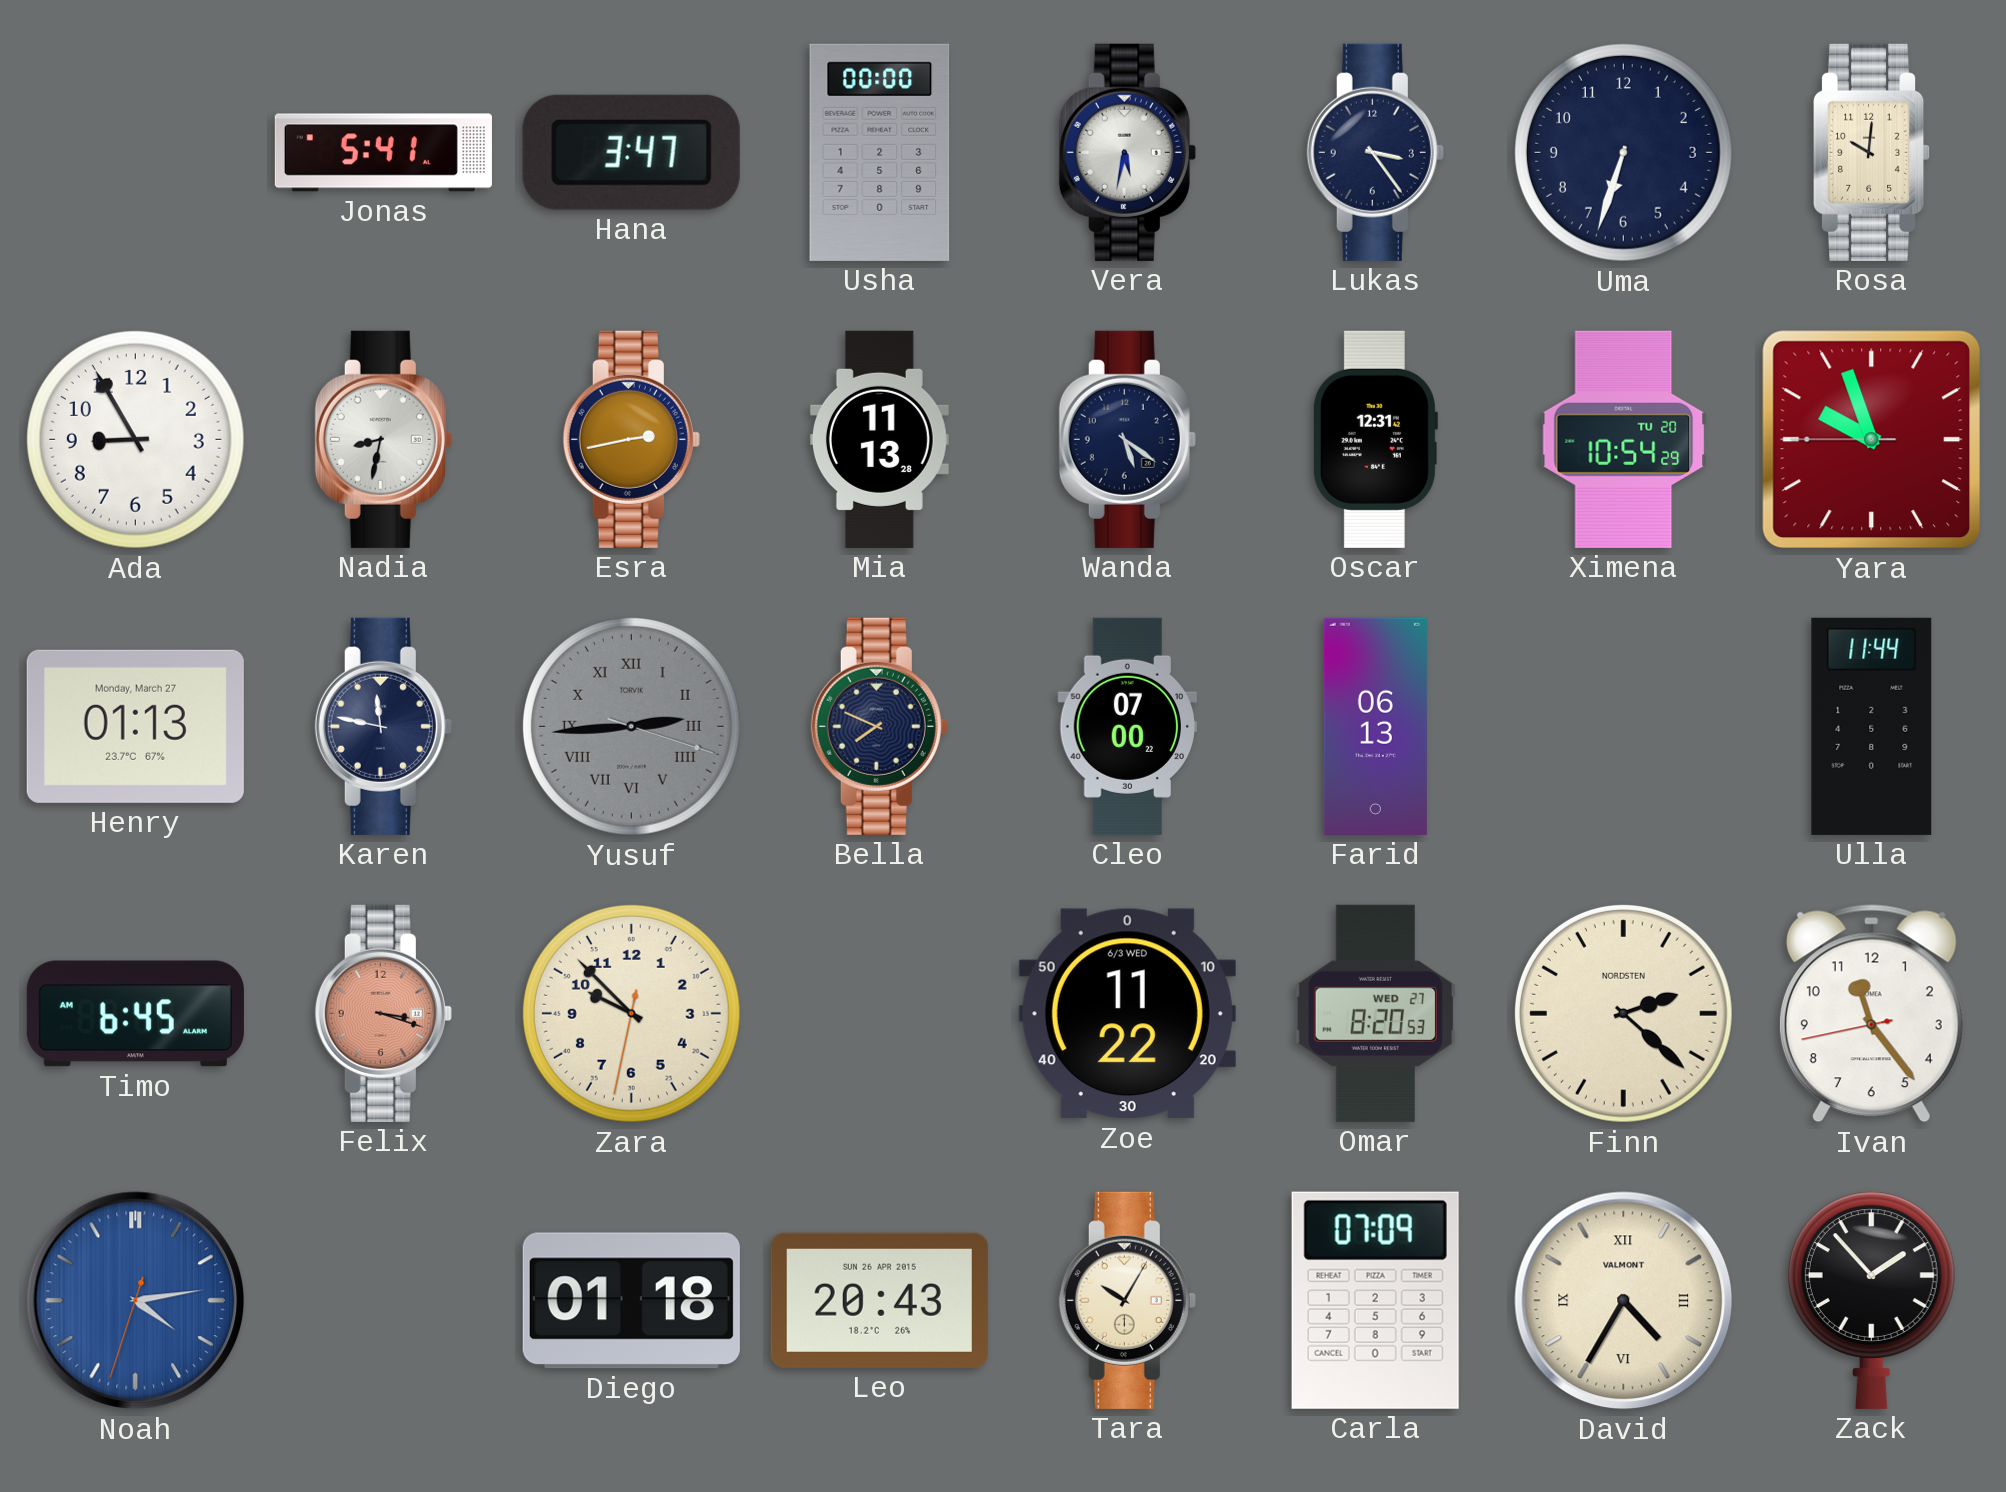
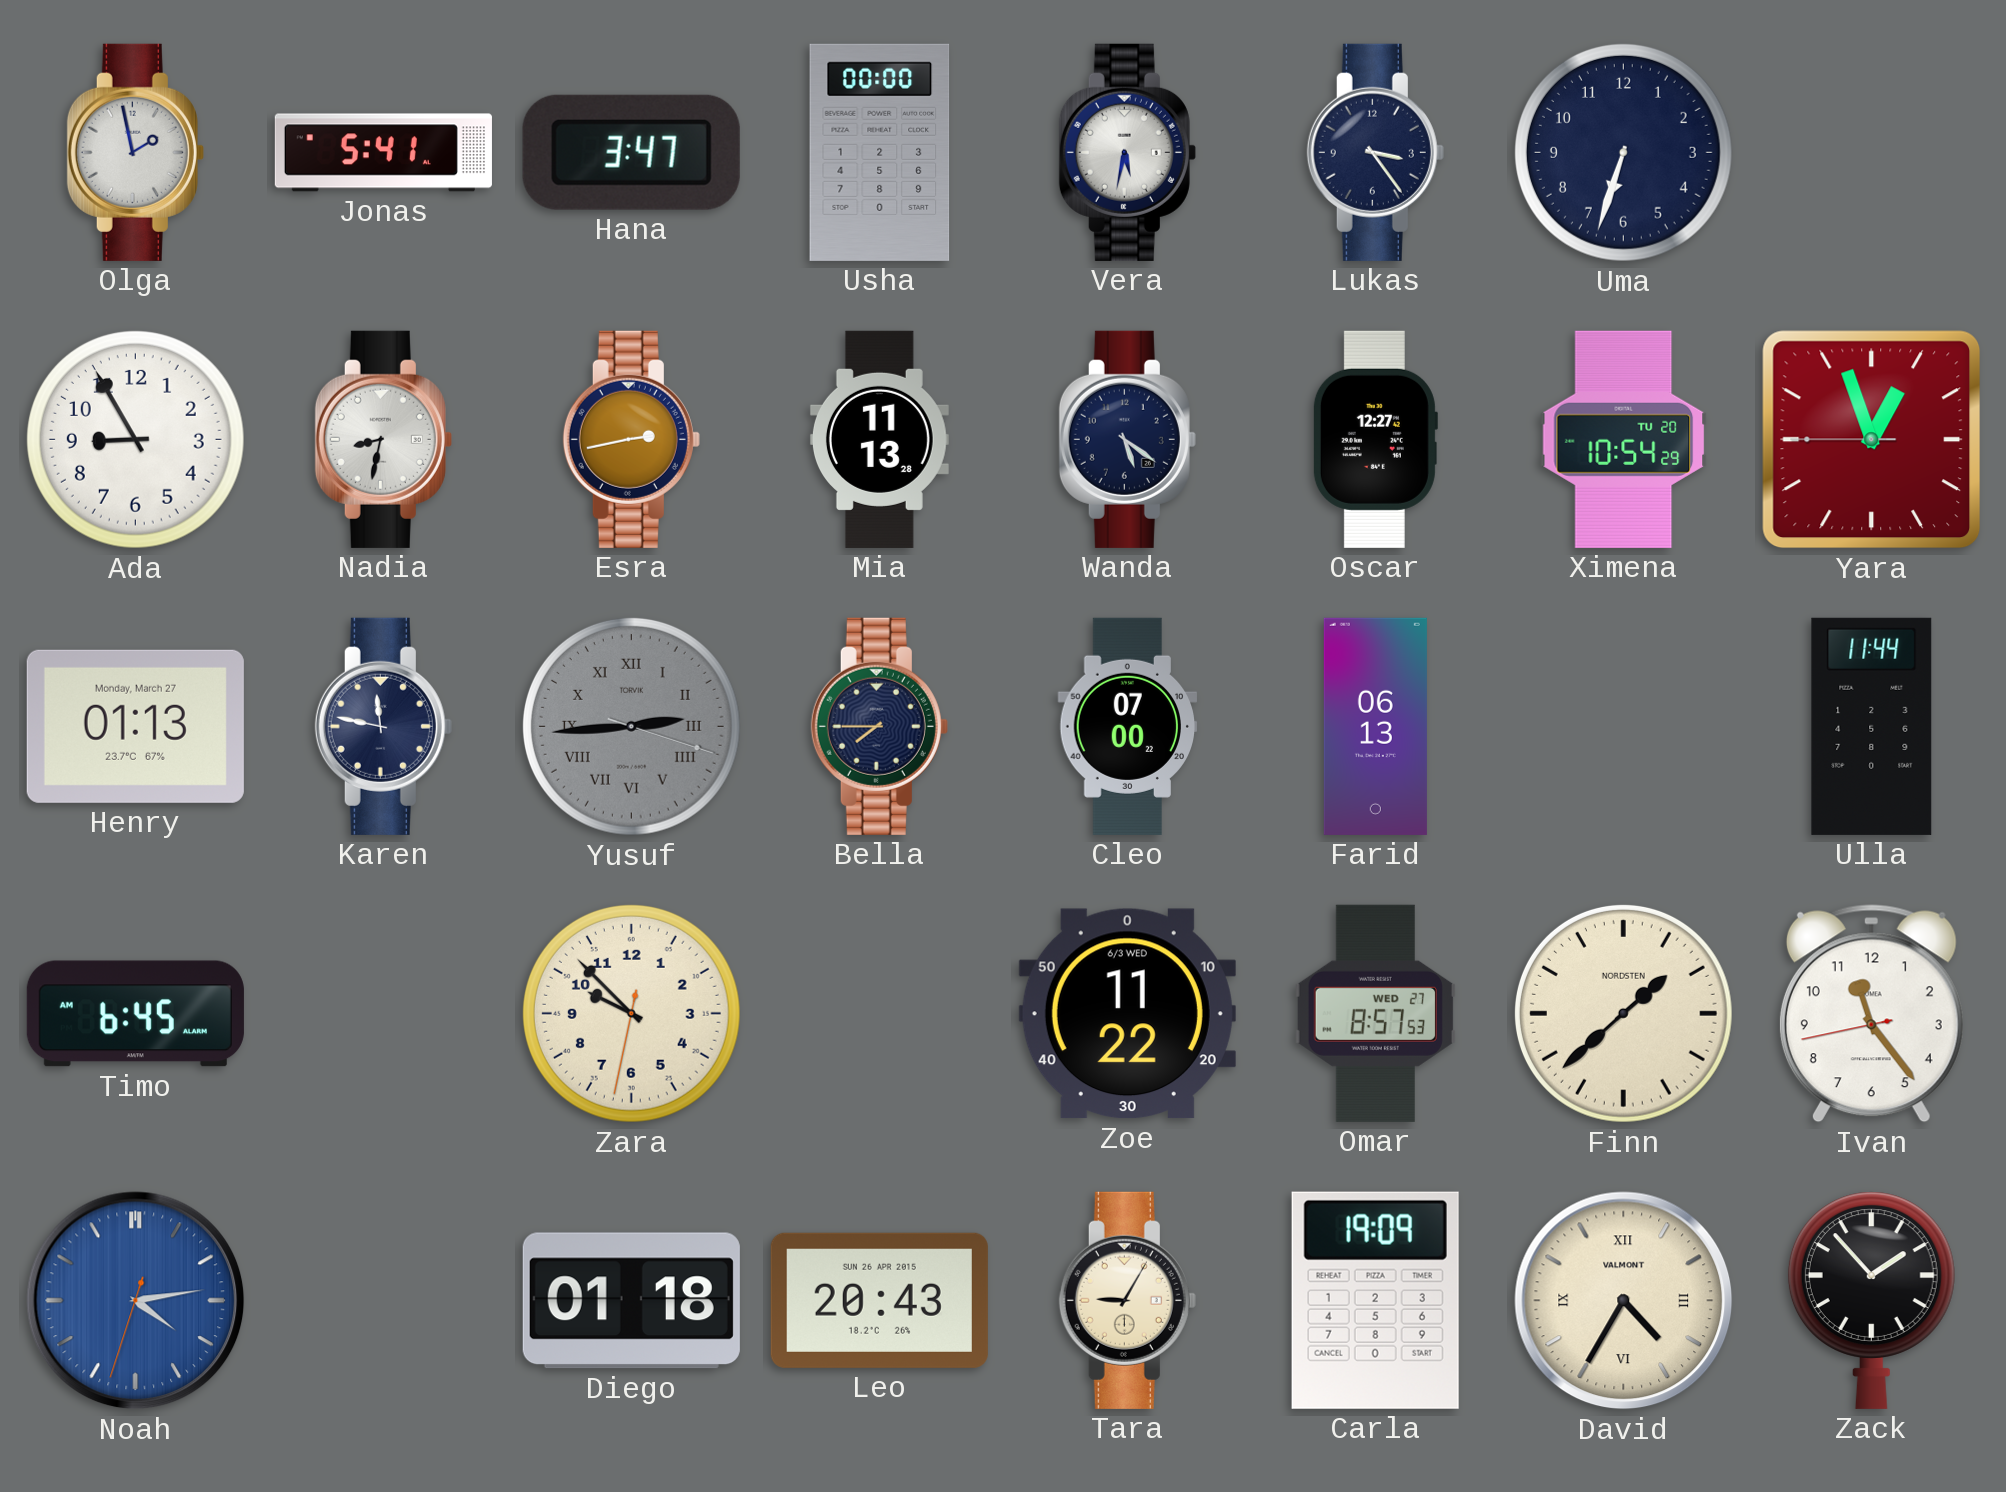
Olga: none -> 1:58
Rosa: 10:01 -> none
Oscar: 12:31 -> 12:27
Yara: 9:56 -> 12:56
Bella: 7:49 -> 7:45
Felix: 3:18 -> none
Omar: 8:20 -> 8:57
Finn: 2:22 -> 1:38
Tara: 10:05 -> 9:05
Carla: 07:09 -> 19:09
